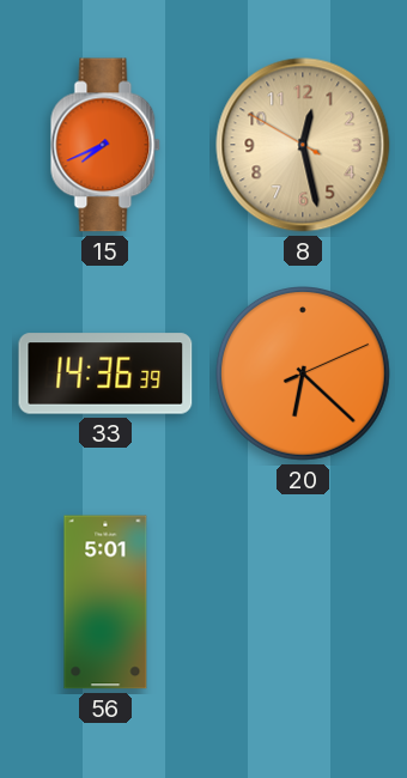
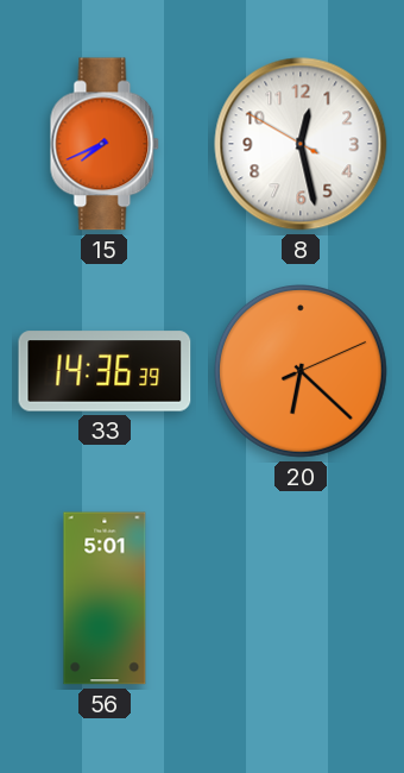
8 dial: champagne -> white
